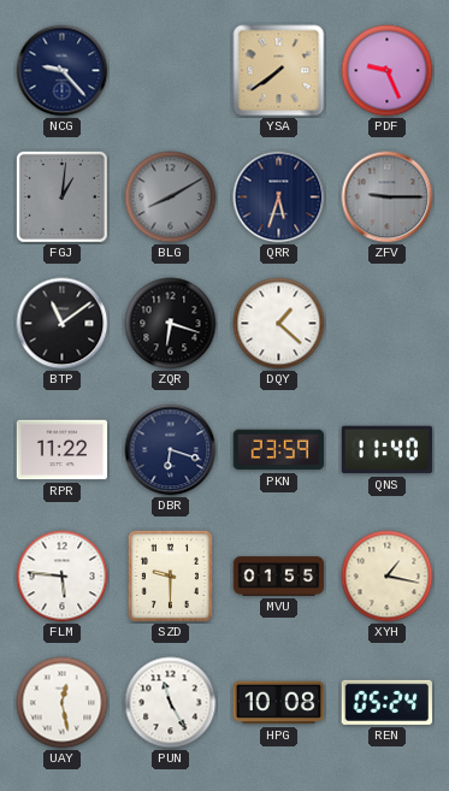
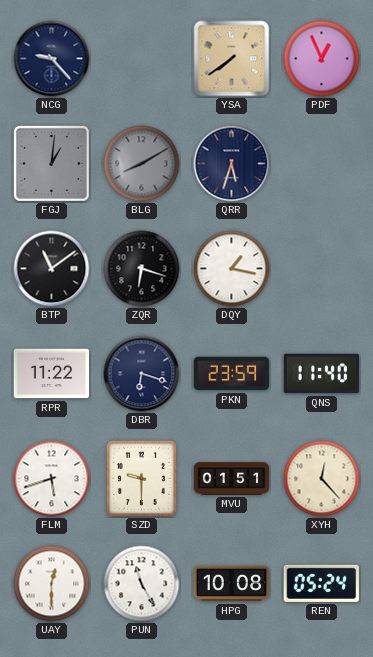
PDF: 9:26 -> 12:56
ZFV: 9:15 -> none
DQY: 1:22 -> 1:17
FLM: 5:46 -> 5:42
MVU: 01:55 -> 01:51
XYH: 1:17 -> 12:23
UAY: 12:28 -> 12:30
